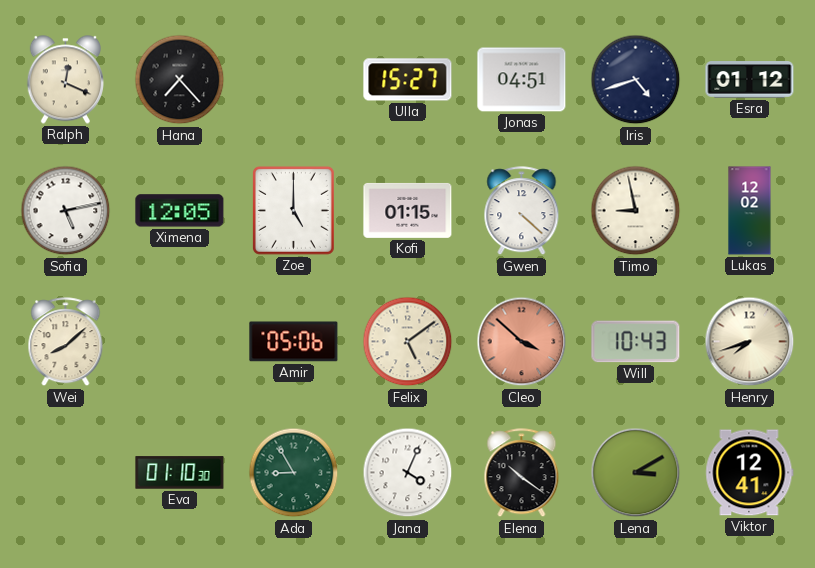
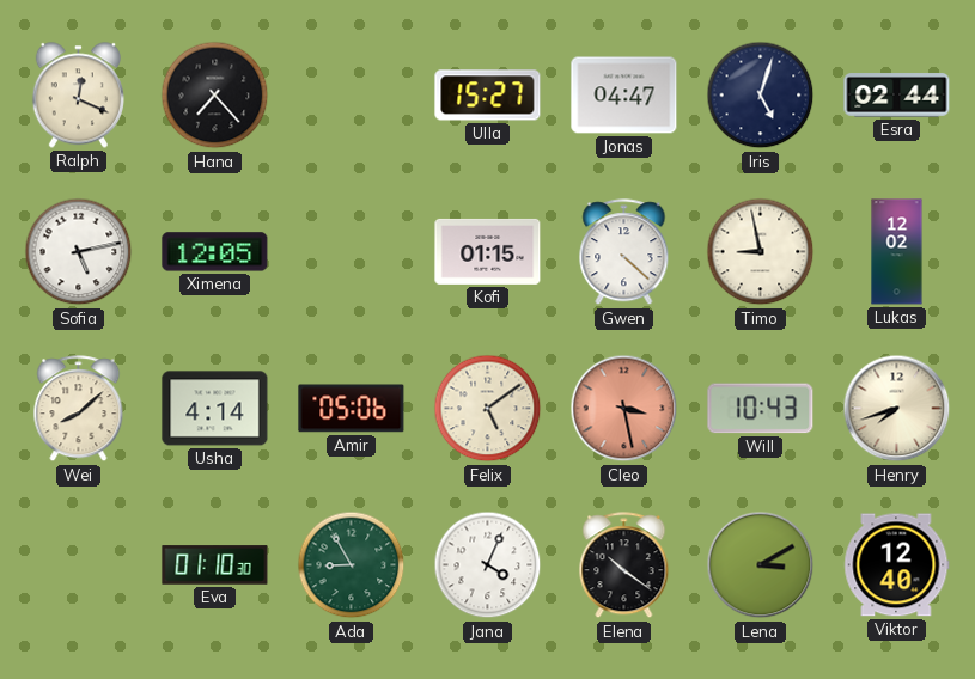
Jonas: 04:51 -> 04:47
Iris: 4:42 -> 5:03
Esra: 01:12 -> 02:44
Zoe: 5:00 -> none
Usha: none -> 4:14
Cleo: 3:52 -> 3:28
Viktor: 12:41 -> 12:40
